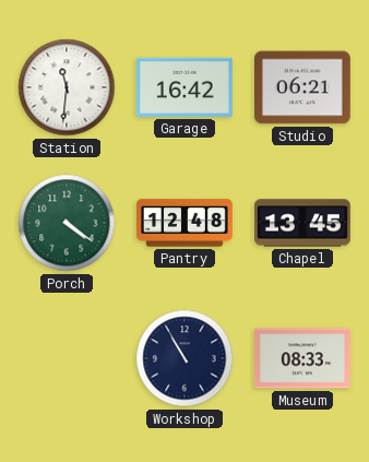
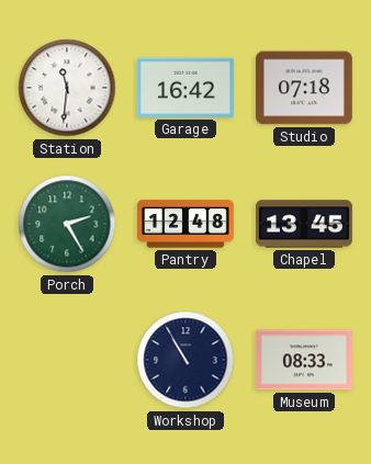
Studio: 06:21 -> 07:18
Porch: 4:21 -> 2:25
